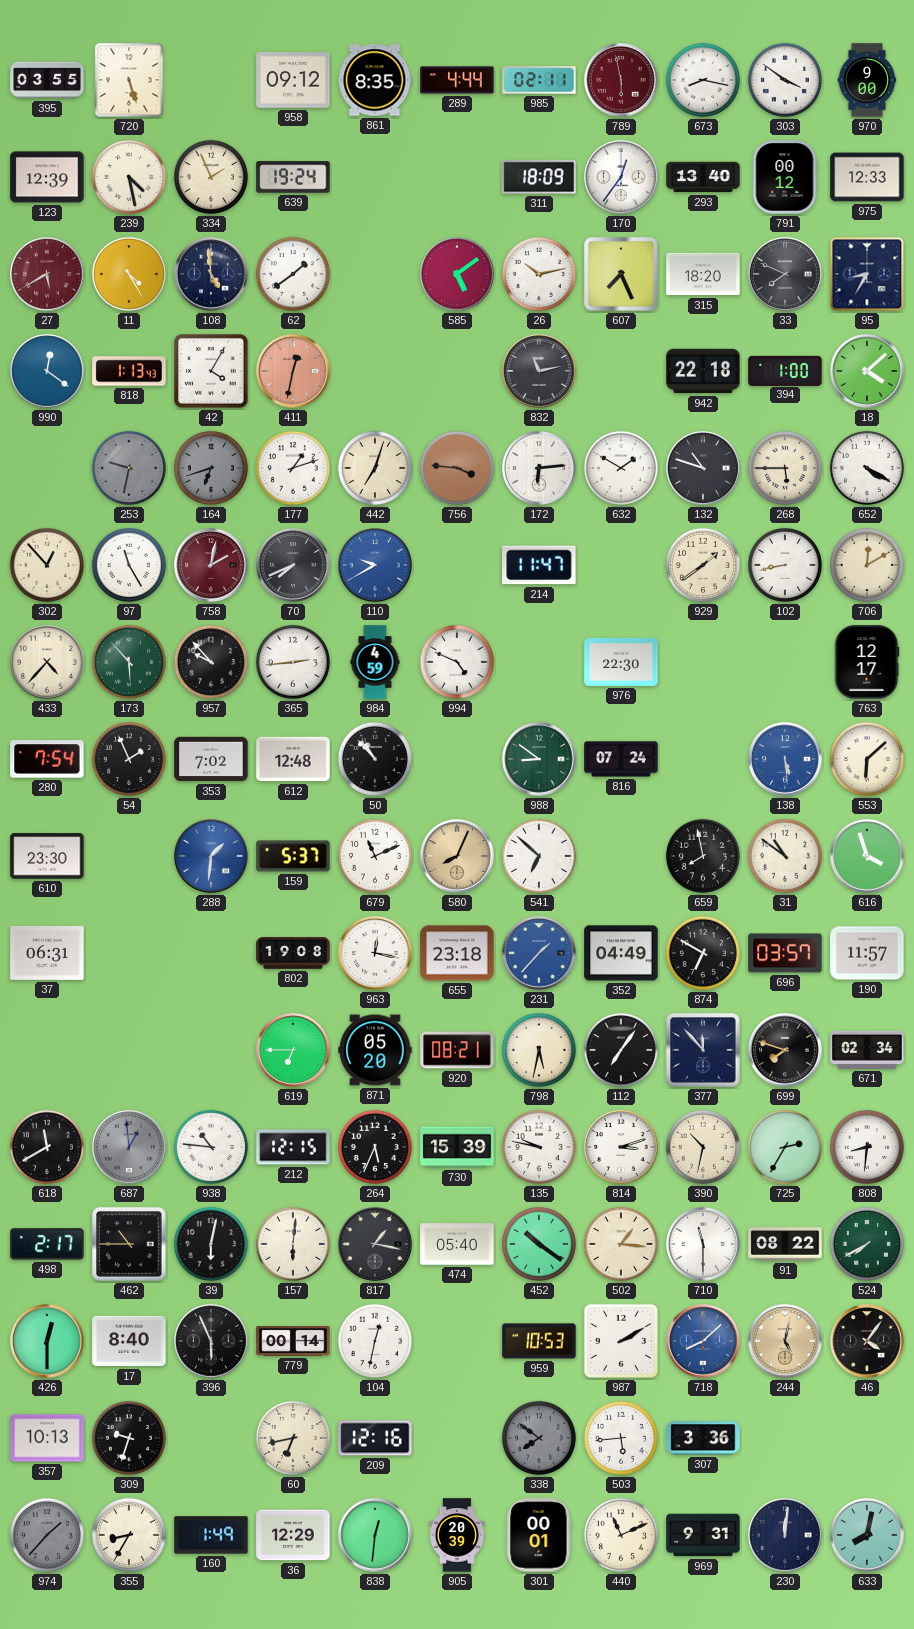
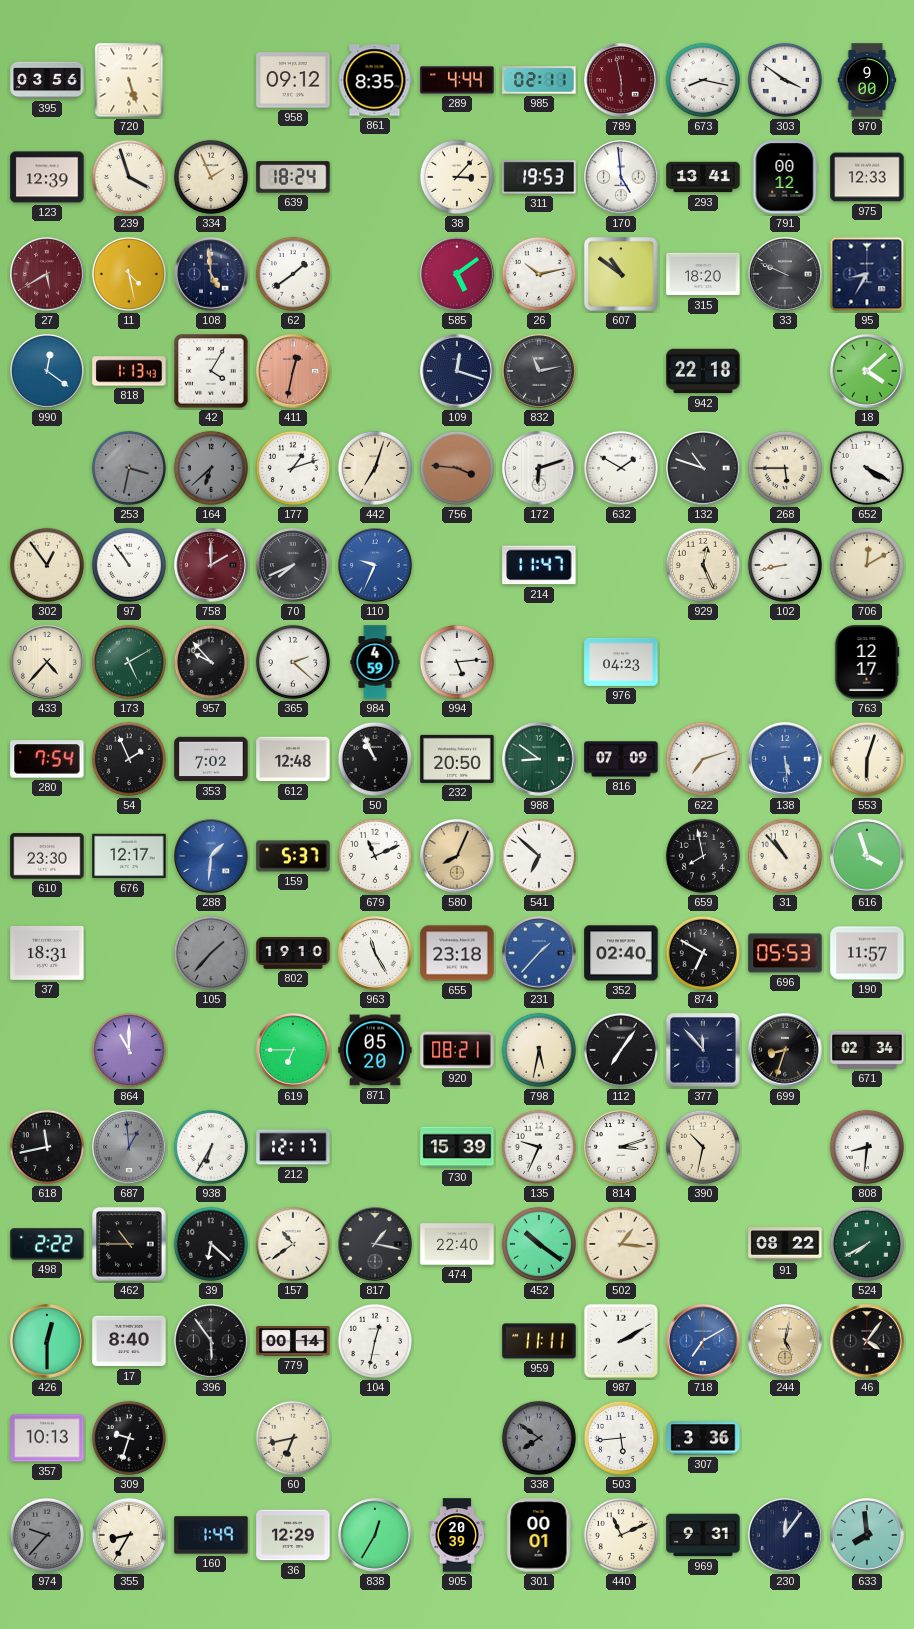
395: 03:55 -> 03:56
239: 4:28 -> 3:57
639: 19:24 -> 18:24
38: none -> 3:07
311: 18:09 -> 19:53
170: 12:36 -> 4:59
293: 13:40 -> 13:41
11: 4:25 -> 4:28
607: 7:26 -> 10:51
33: 7:49 -> 9:49
109: none -> 12:18
394: 1:00 -> none
253: 9:32 -> 3:32
164: 6:42 -> 6:38
172: 6:14 -> 6:12
302: 12:53 -> 12:54
97: 11:25 -> 10:54
758: 2:02 -> 2:00
110: 9:40 -> 9:34
929: 1:39 -> 12:26
173: 5:53 -> 5:10
365: 2:44 -> 2:22
994: 4:49 -> 5:14
976: 22:30 -> 04:23
50: 10:53 -> 10:56
232: none -> 20:50
816: 07:24 -> 07:09
622: none -> 7:12
553: 6:08 -> 6:03
676: none -> 12:17
31: 10:51 -> 10:53
37: 06:31 -> 18:31
105: none -> 1:37
802: 19:08 -> 19:10
963: 12:17 -> 11:25
352: 04:49 -> 02:40
696: 03:57 -> 05:53
864: none -> 11:00
699: 7:48 -> 8:33
618: 11:40 -> 11:43
938: 10:46 -> 6:35
212: 12:15 -> 12:17
264: 5:34 -> none
135: 9:47 -> 9:34
725: 2:35 -> none
498: 2:17 -> 2:22
39: 6:02 -> 6:22
157: 6:01 -> 10:39
474: 05:40 -> 22:40
710: 11:30 -> none
396: 5:56 -> 5:54
959: 10:53 -> 11:11
718: 8:08 -> 7:10
209: 12:16 -> none
974: 1:37 -> 9:37
838: 12:31 -> 12:35
230: 12:01 -> 12:06
633: 8:02 -> 7:59
